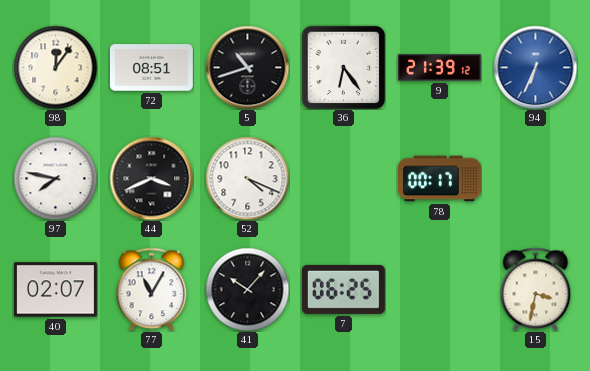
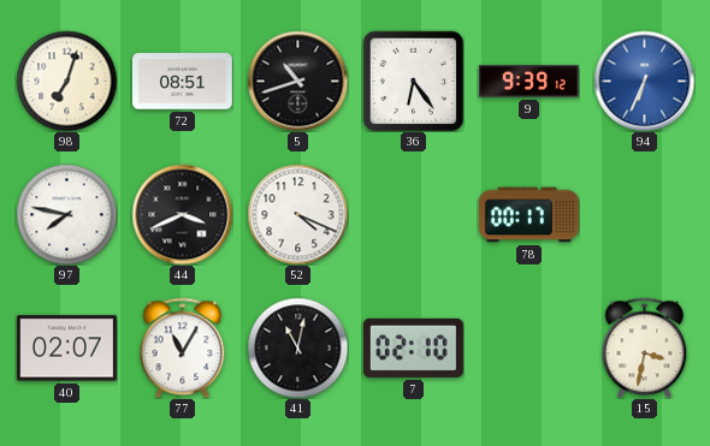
98: 12:06 -> 7:03
9: 21:39 -> 9:39
41: 10:07 -> 11:02
7: 06:25 -> 02:10
